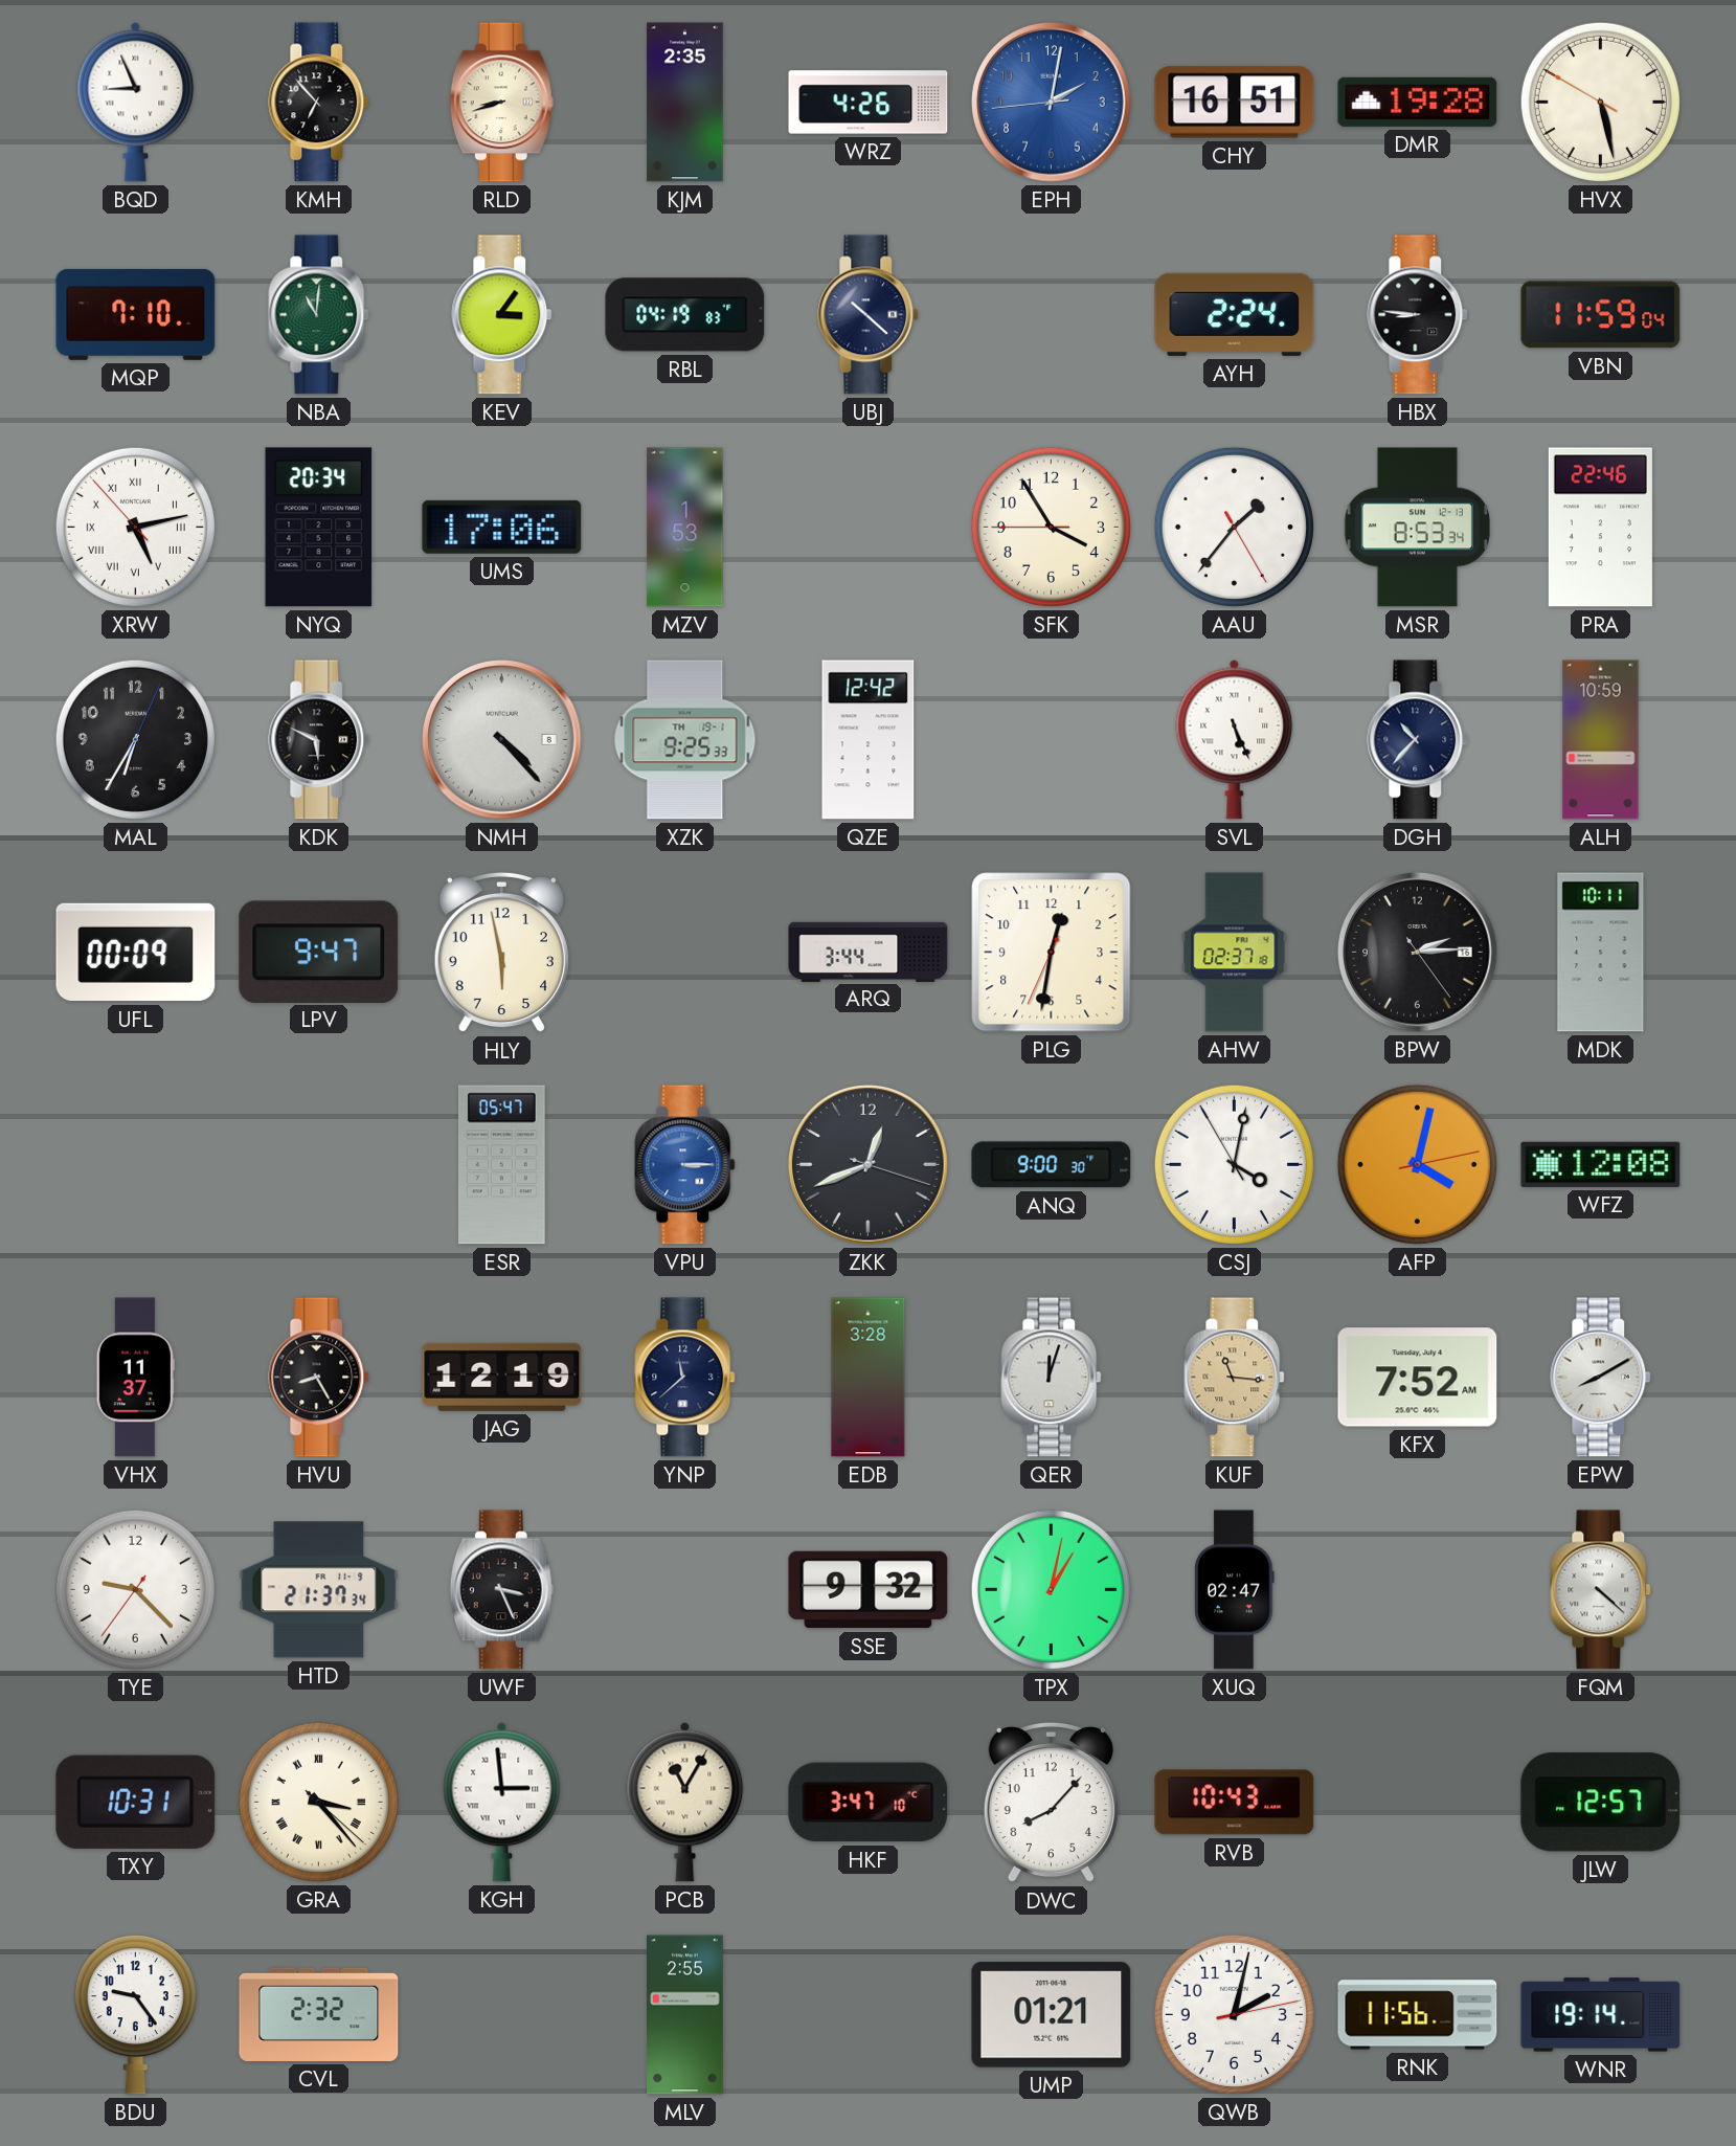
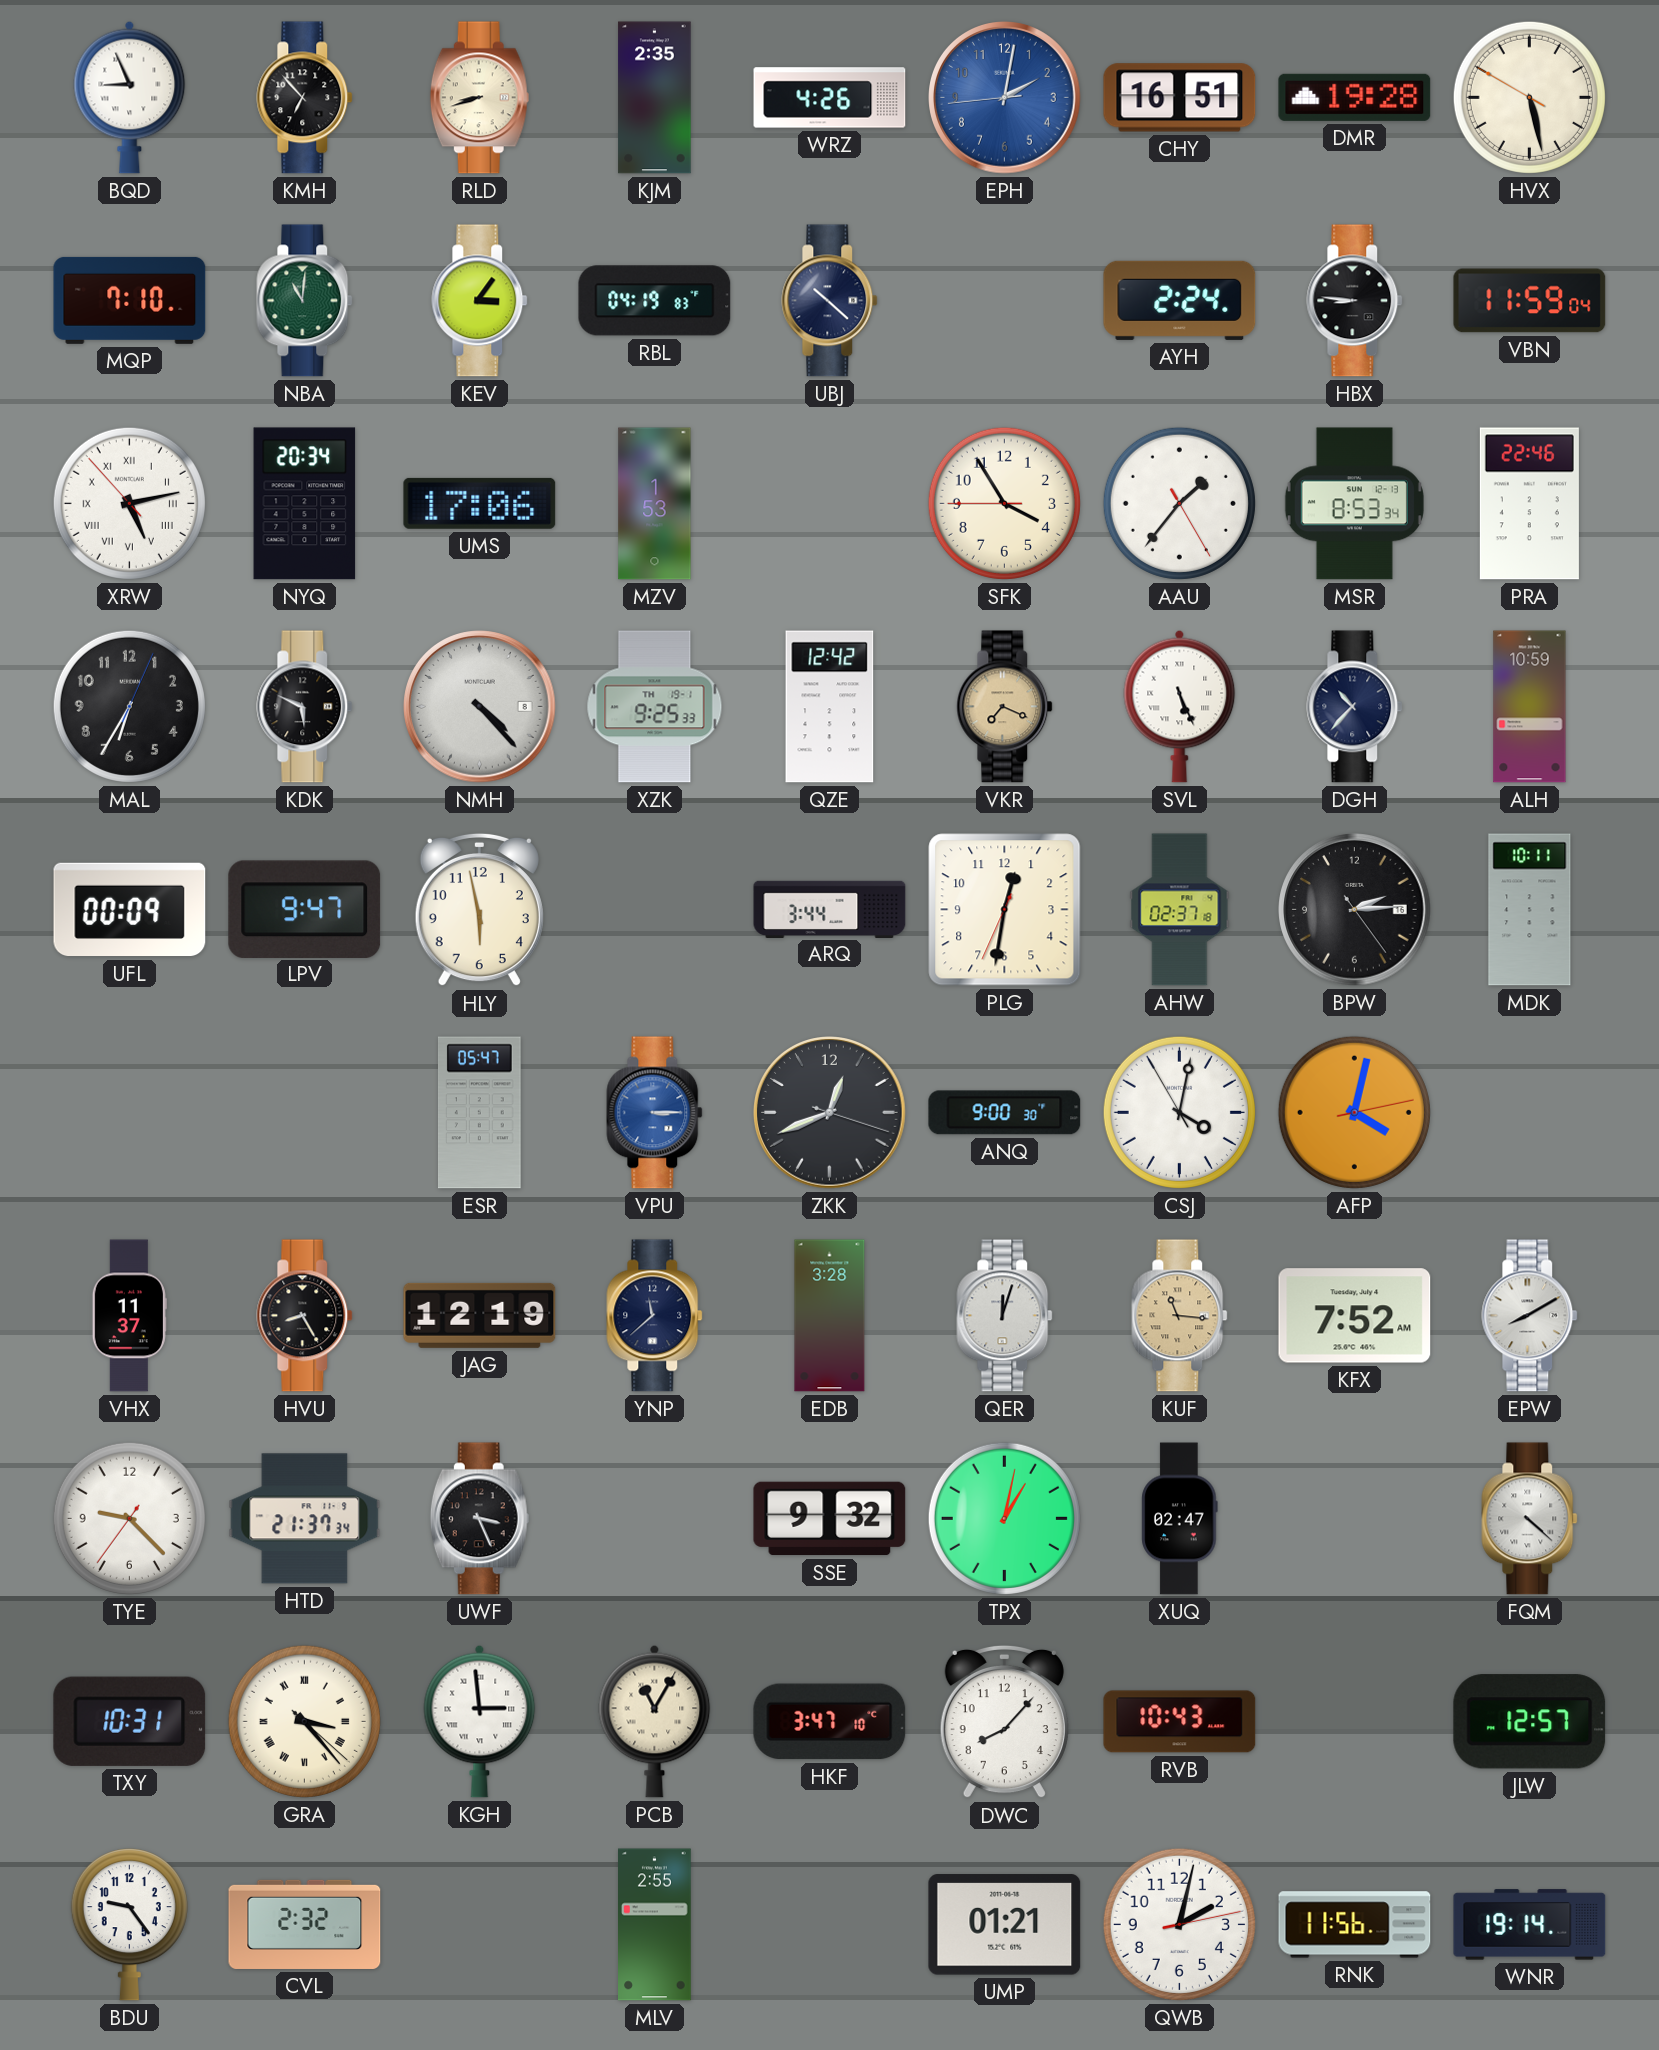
VKR: none -> 7:19
WFZ: 12:08 -> none
